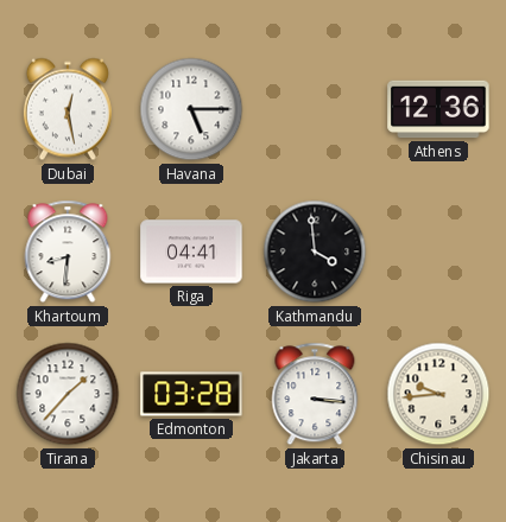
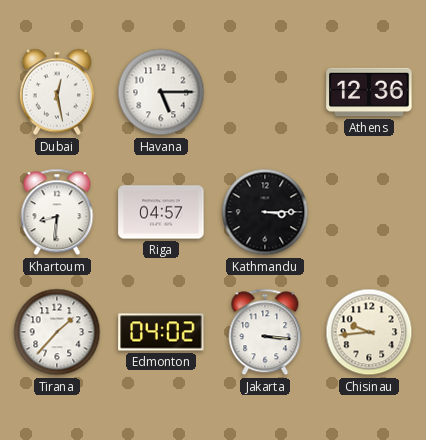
Riga: 04:41 -> 04:57
Kathmandu: 3:59 -> 3:15
Edmonton: 03:28 -> 04:02
